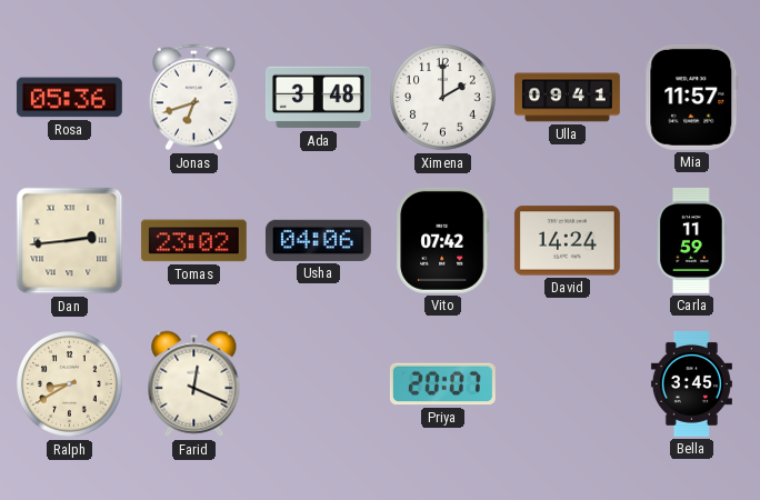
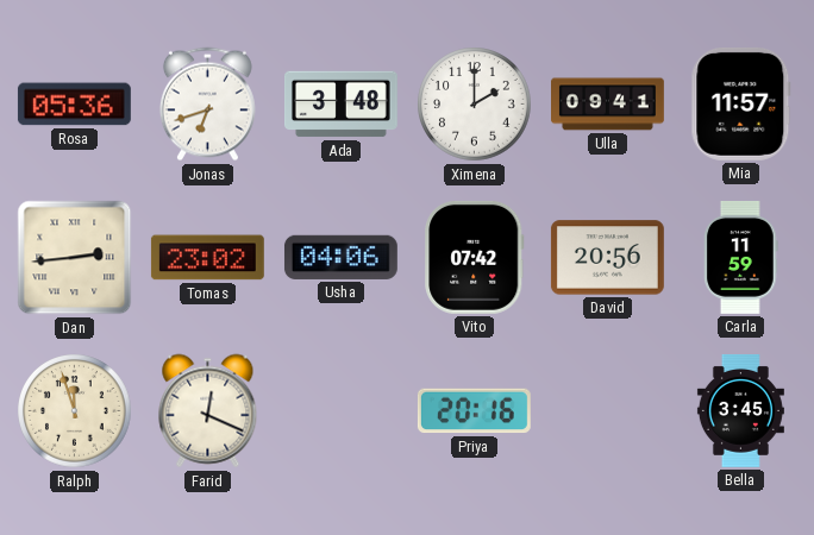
David: 14:24 -> 20:56
Ralph: 8:40 -> 11:57
Priya: 20:07 -> 20:16
